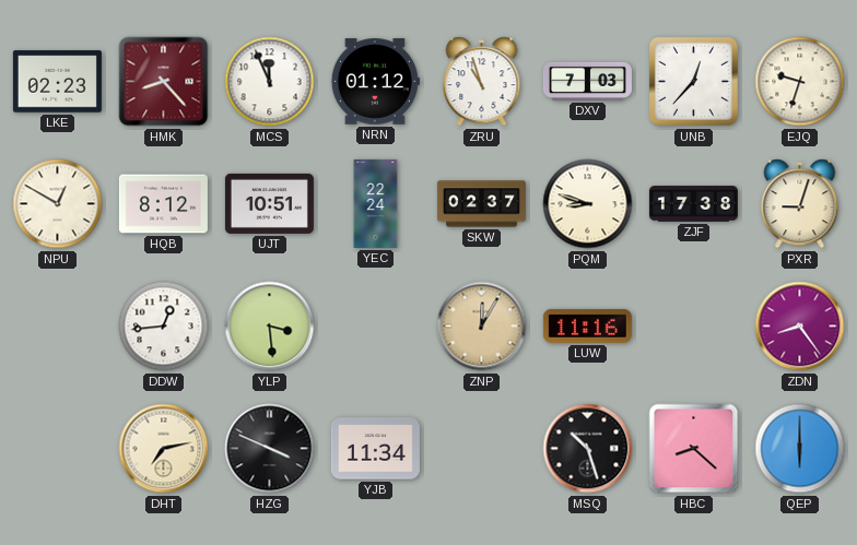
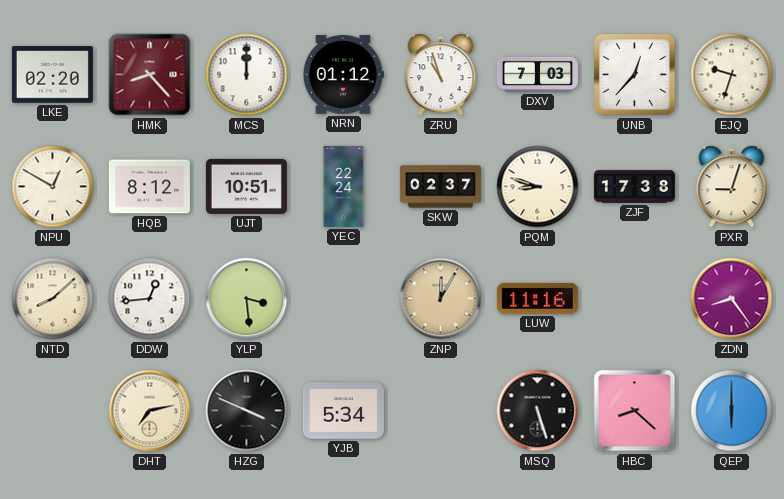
LKE: 02:23 -> 02:20
MCS: 11:56 -> 12:00
NTD: none -> 8:08
YJB: 11:34 -> 5:34
MSQ: 10:27 -> 5:27
